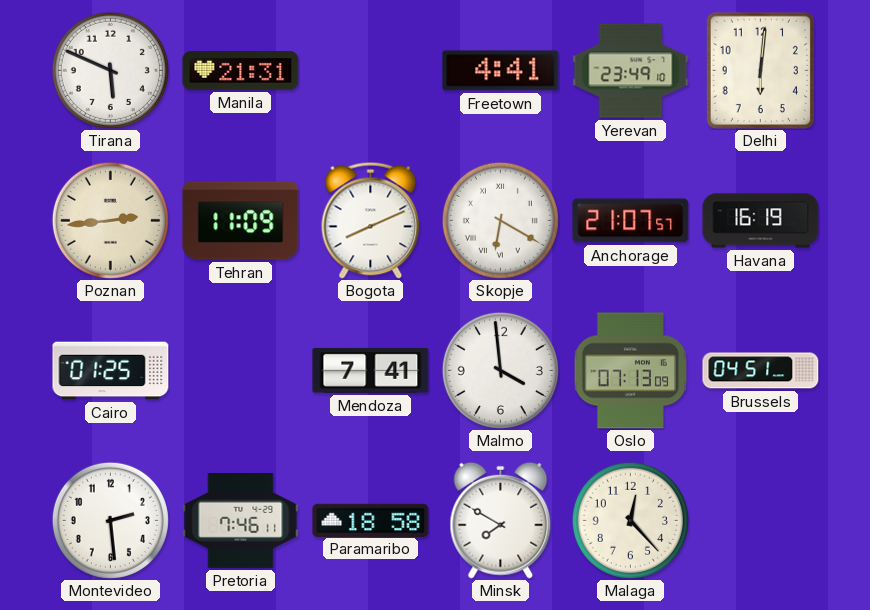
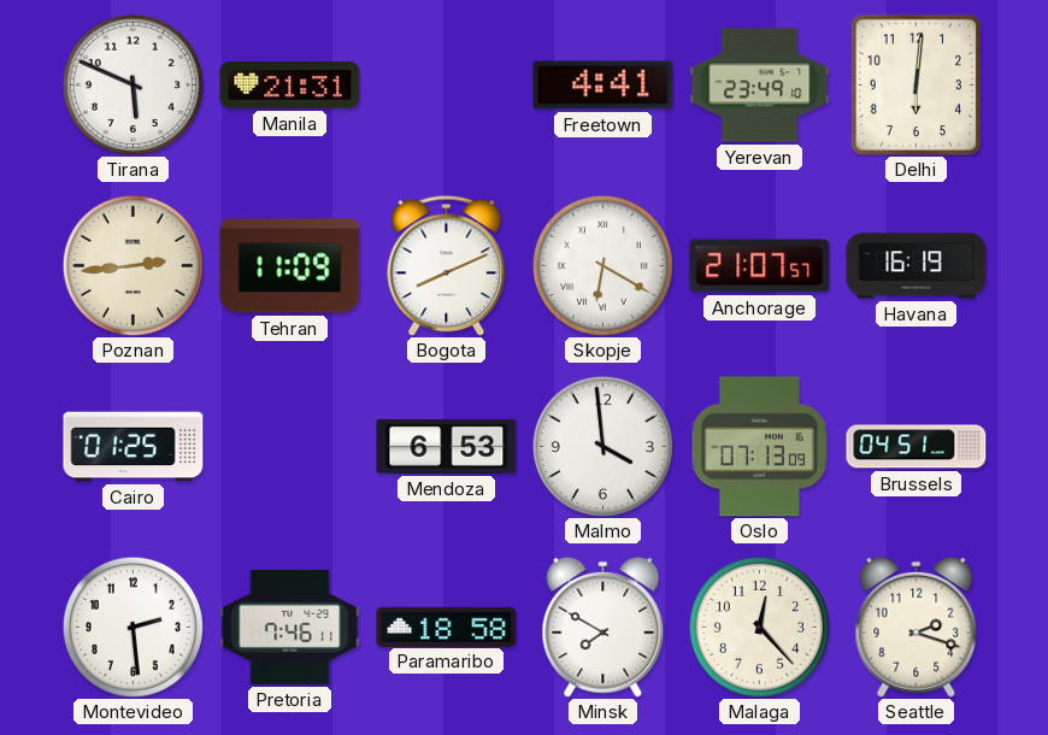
Mendoza: 7:41 -> 6:53
Seattle: none -> 2:18
